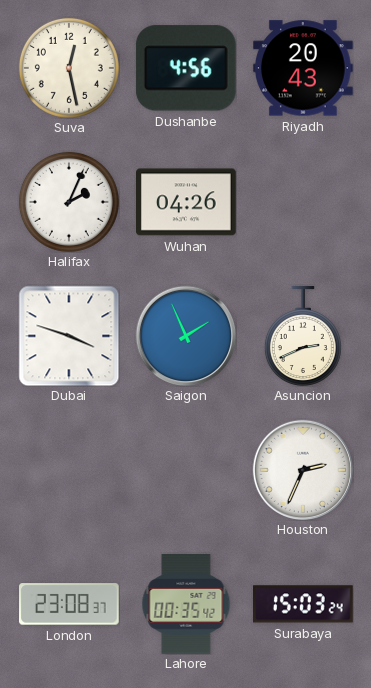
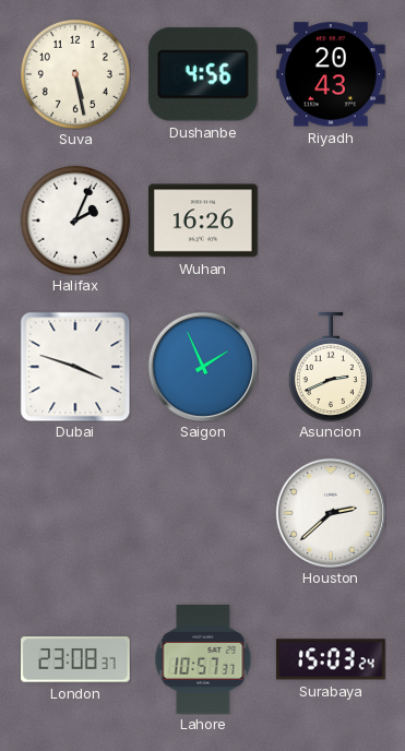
Suva: 12:28 -> 5:28
Wuhan: 04:26 -> 16:26
Houston: 2:34 -> 2:38
Lahore: 00:35 -> 10:57
